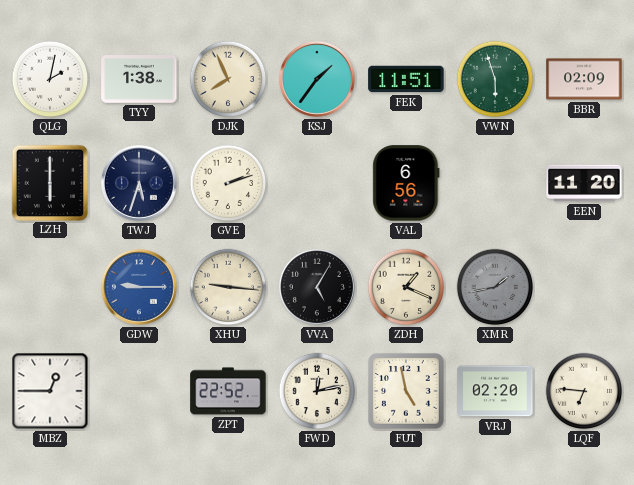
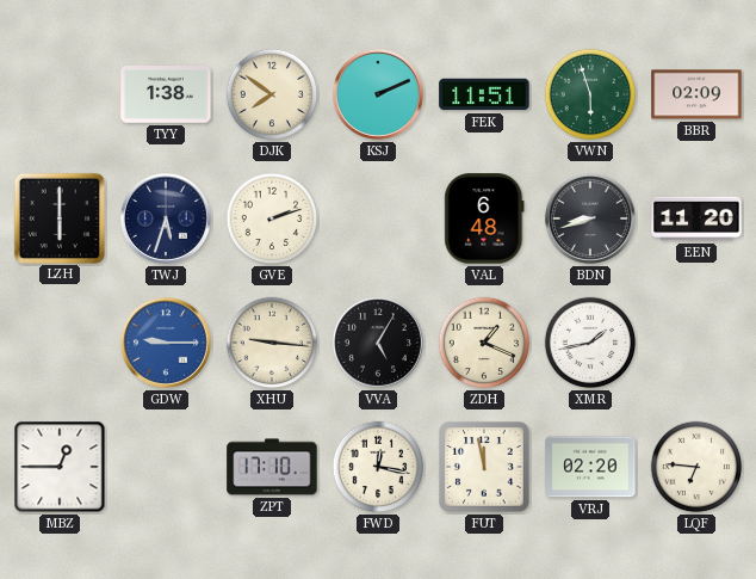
QLG: 2:02 -> none
DJK: 7:56 -> 7:51
KSJ: 1:36 -> 2:11
VAL: 6:56 -> 6:48
BDN: none -> 8:42
XMR dial: grey -> white
ZPT: 22:52 -> 17:10
FWD: 12:13 -> 12:17
FUT: 4:58 -> 11:58
